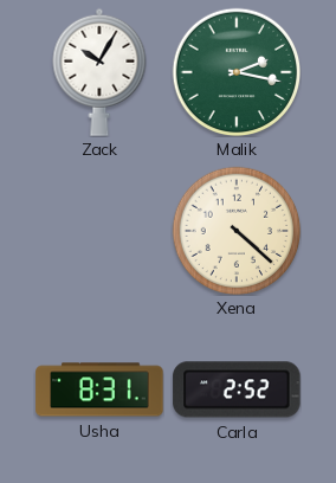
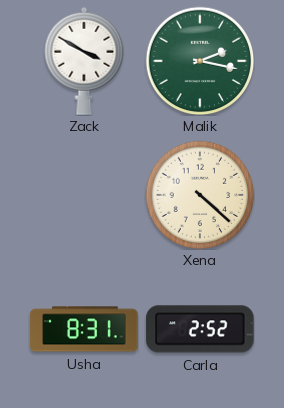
Zack: 10:05 -> 3:50
